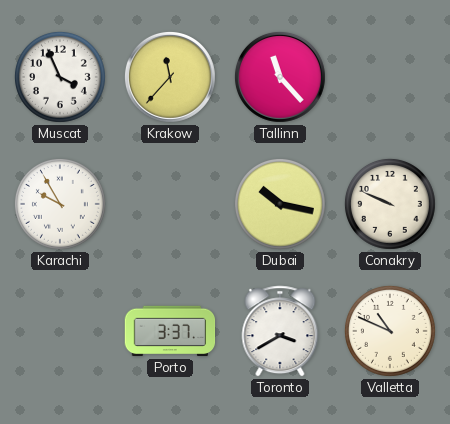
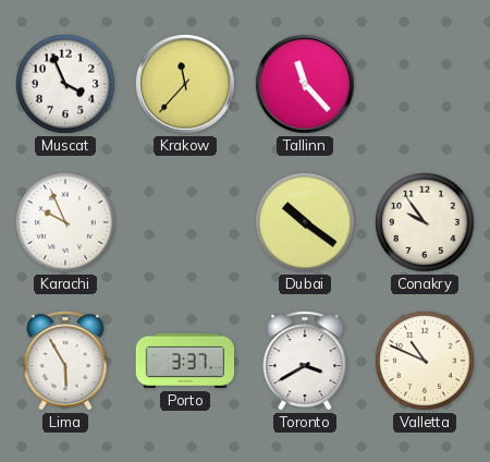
Karachi: 9:55 -> 9:56
Dubai: 10:17 -> 10:21
Conakry: 9:49 -> 9:54
Lima: none -> 5:55
